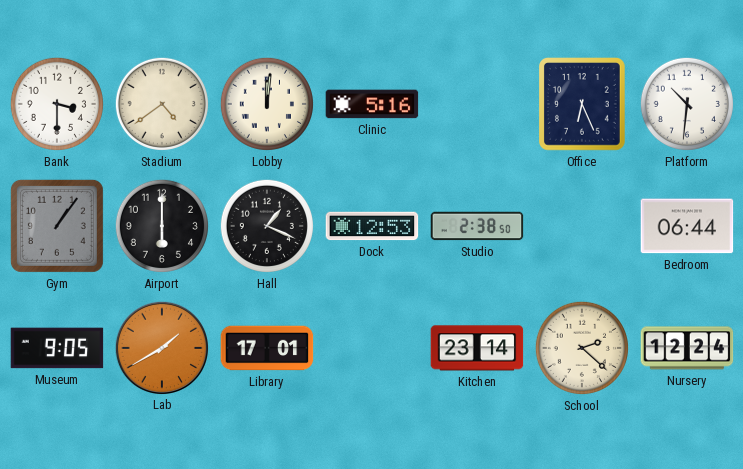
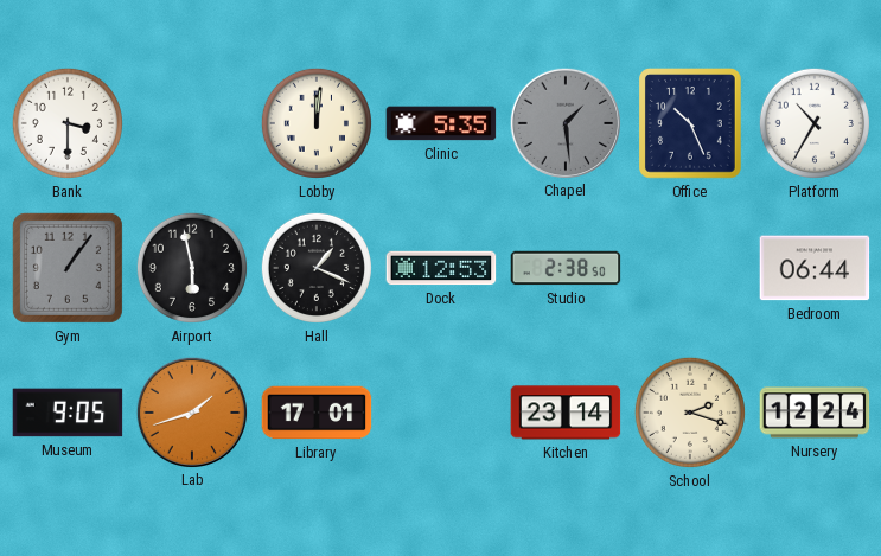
Stadium: 4:39 -> none
Clinic: 5:16 -> 5:35
Chapel: none -> 1:29
Office: 6:26 -> 10:26
Platform: 10:31 -> 10:35
Airport: 6:00 -> 5:58
Lab: 1:40 -> 1:42
School: 2:22 -> 2:18
